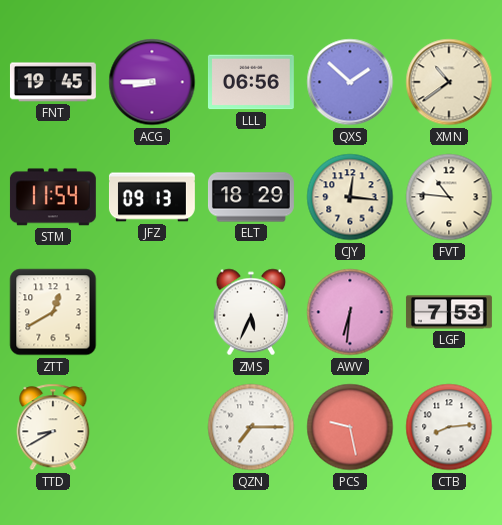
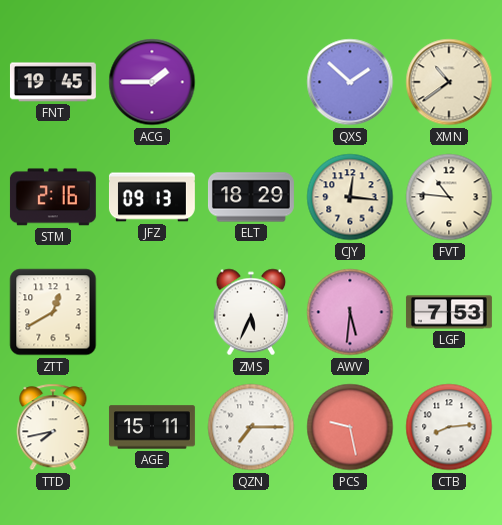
ACG: 8:45 -> 1:45
LLL: 06:56 -> none
STM: 11:54 -> 2:16
AWV: 6:31 -> 5:31
TTD: 8:40 -> 7:43
AGE: none -> 15:11
